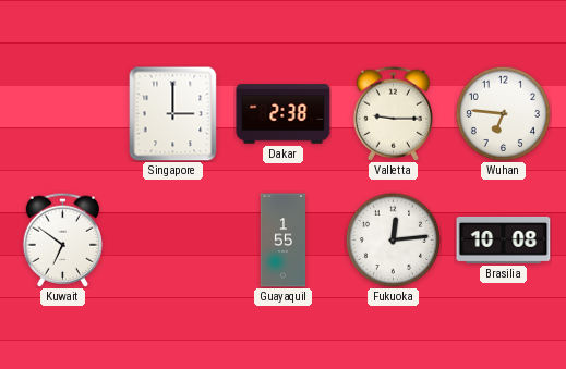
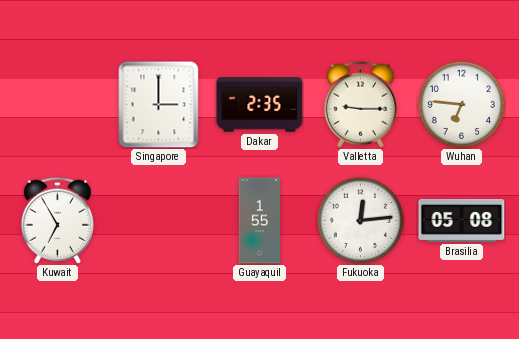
Dakar: 2:38 -> 2:35
Kuwait: 6:51 -> 6:55
Brasilia: 10:08 -> 05:08
